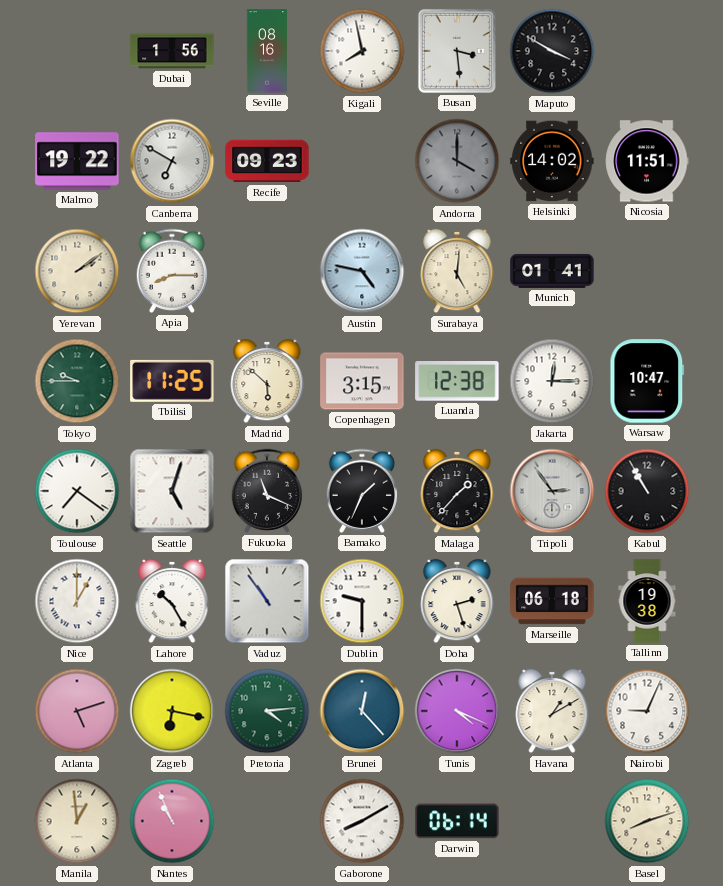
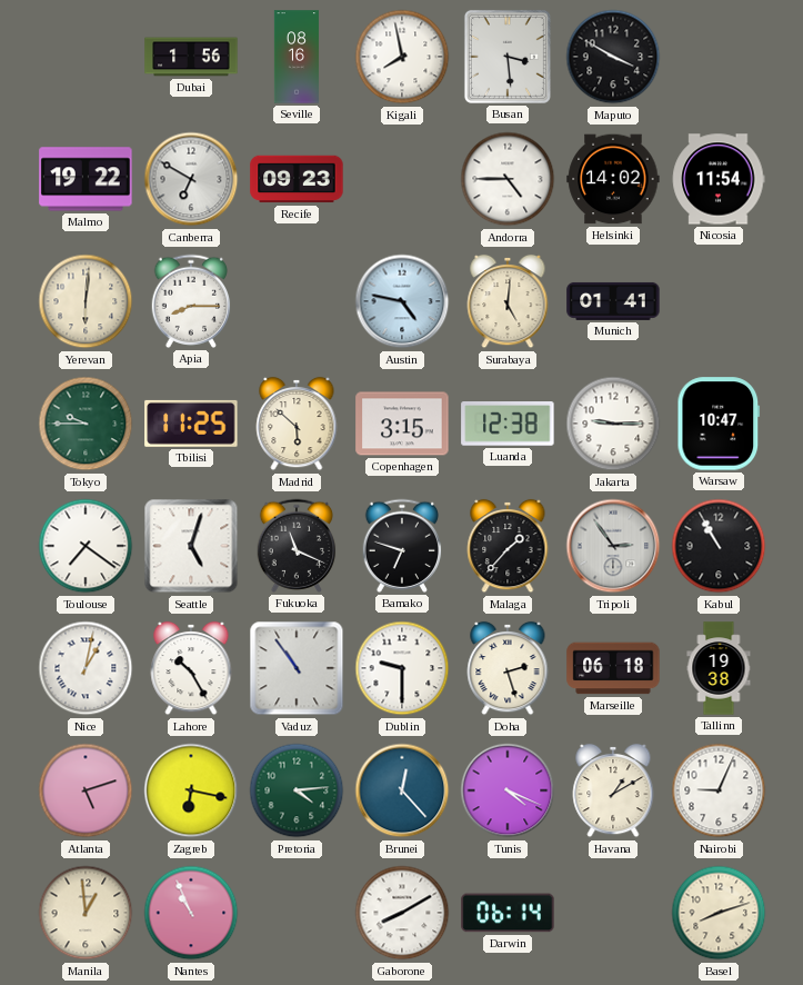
Andorra: 4:00 -> 4:45
Andorra dial: grey -> white
Nicosia: 11:51 -> 11:54
Yerevan: 2:09 -> 6:01
Jakarta: 12:15 -> 9:15
Bamako: 1:34 -> 6:48
Nice: 1:00 -> 1:02
